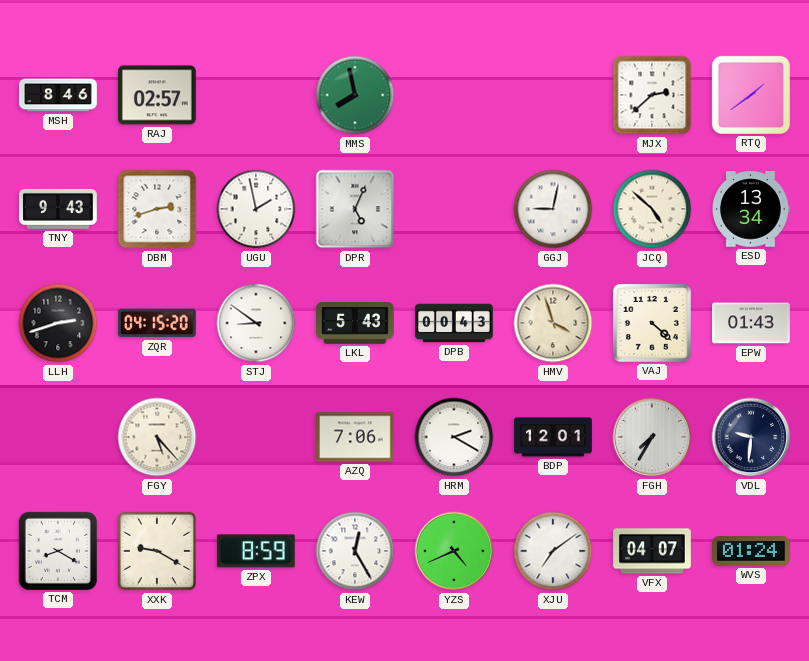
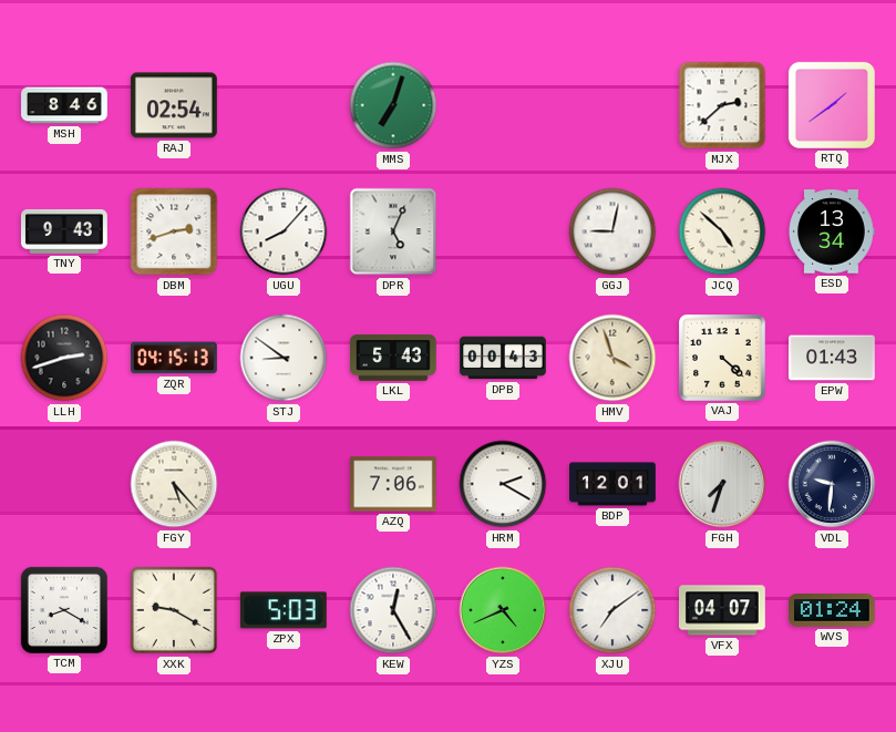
RAJ: 02:57 -> 02:54
MMS: 7:58 -> 7:03
UGU: 1:58 -> 8:07
ZQR: 04:15:20 -> 04:15:13
FGH: 7:35 -> 7:33
ZPX: 8:59 -> 5:03
